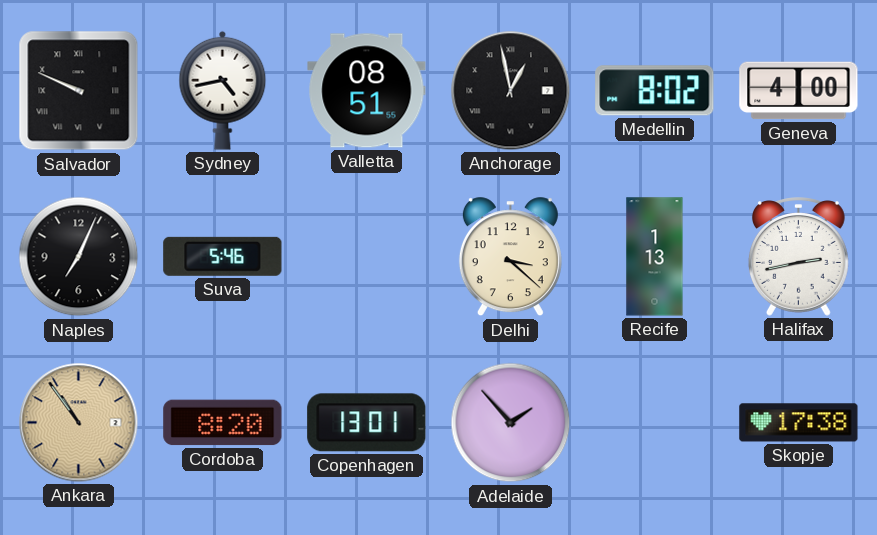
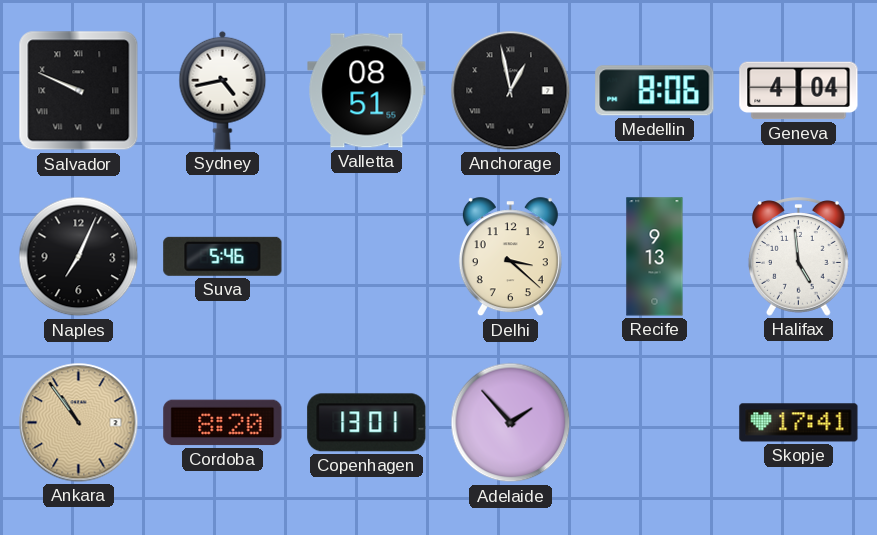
Medellin: 8:02 -> 8:06
Geneva: 4:00 -> 4:04
Recife: 1:13 -> 9:13
Halifax: 2:43 -> 4:59
Skopje: 17:38 -> 17:41
